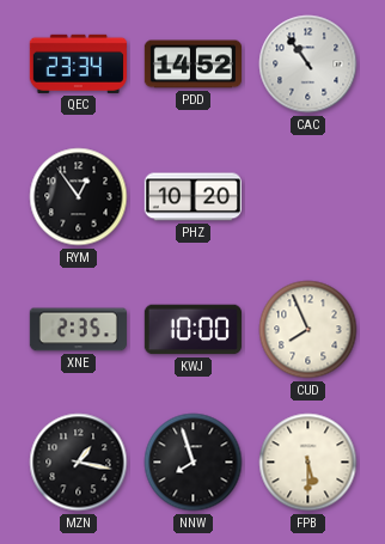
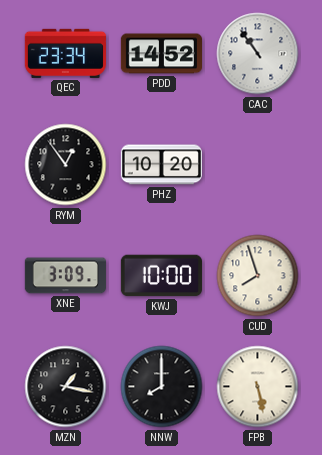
XNE: 2:35 -> 3:09
CUD: 7:56 -> 7:57
NNW: 7:57 -> 8:00
FPB: 5:30 -> 5:28
